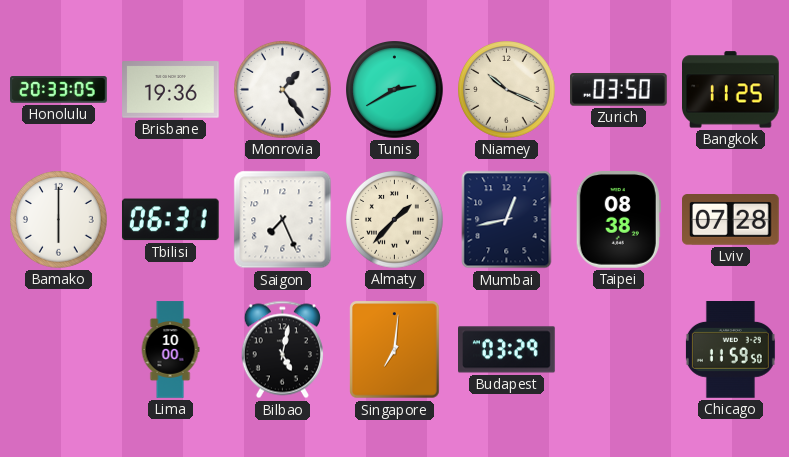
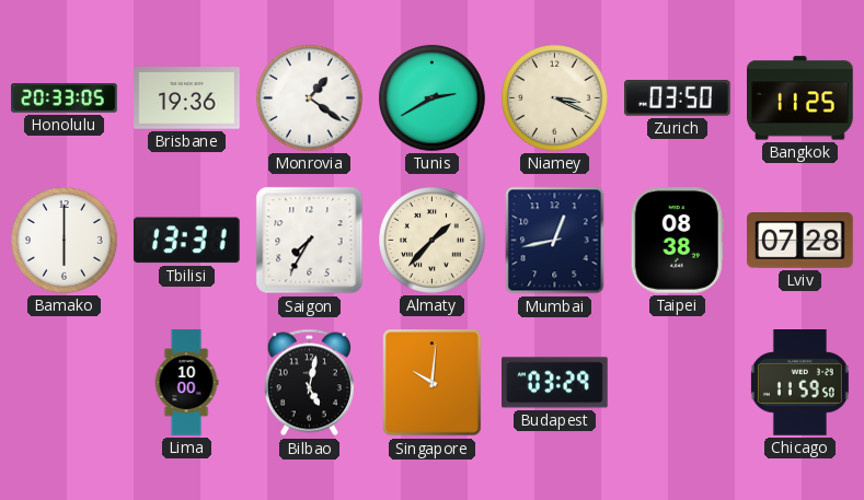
Monrovia: 1:24 -> 1:21
Niamey: 10:19 -> 3:19
Tbilisi: 06:31 -> 13:31
Saigon: 7:26 -> 7:35
Singapore: 7:01 -> 10:01
